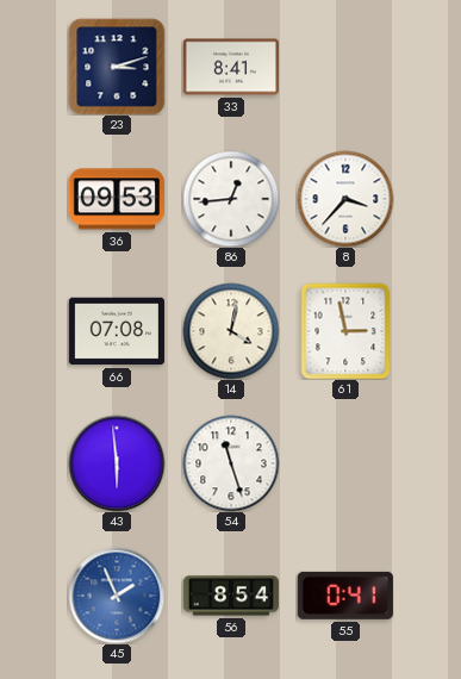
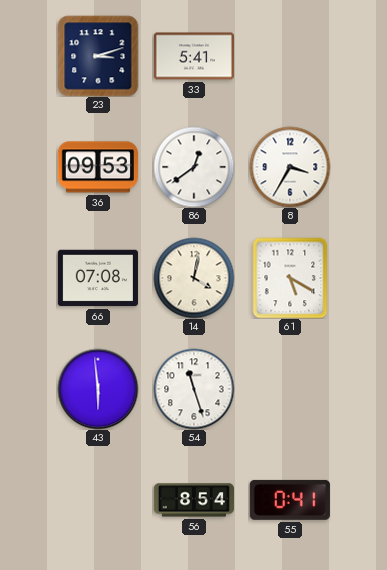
33: 8:41 -> 5:41
86: 12:44 -> 12:39
8: 3:37 -> 3:35
61: 2:58 -> 5:20
45: 1:56 -> none
